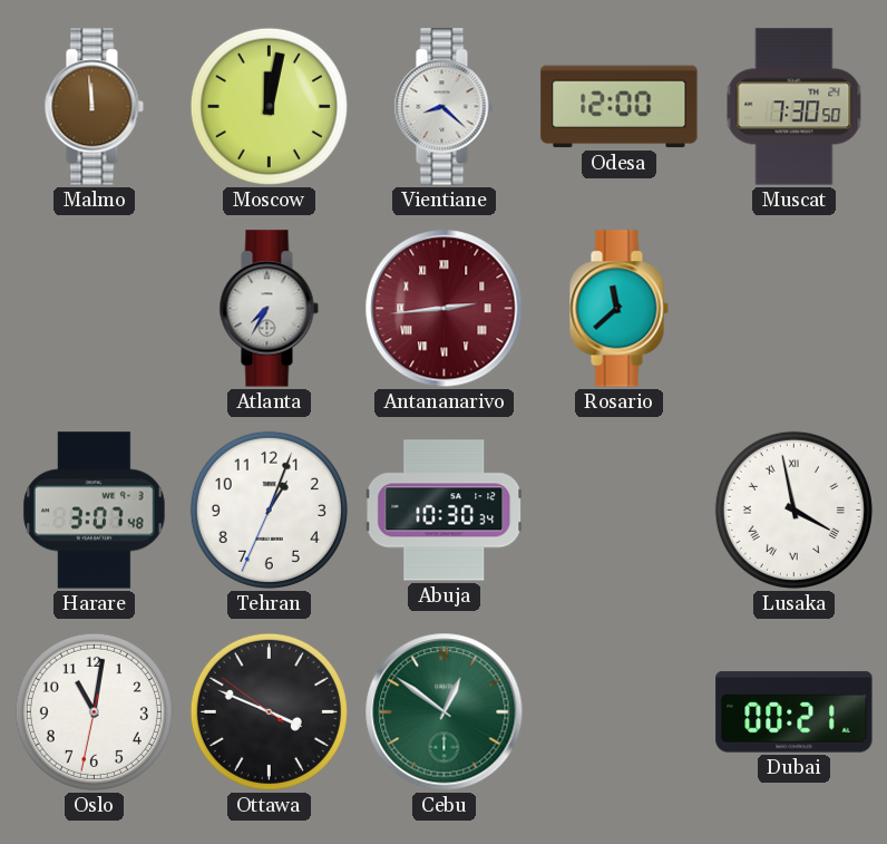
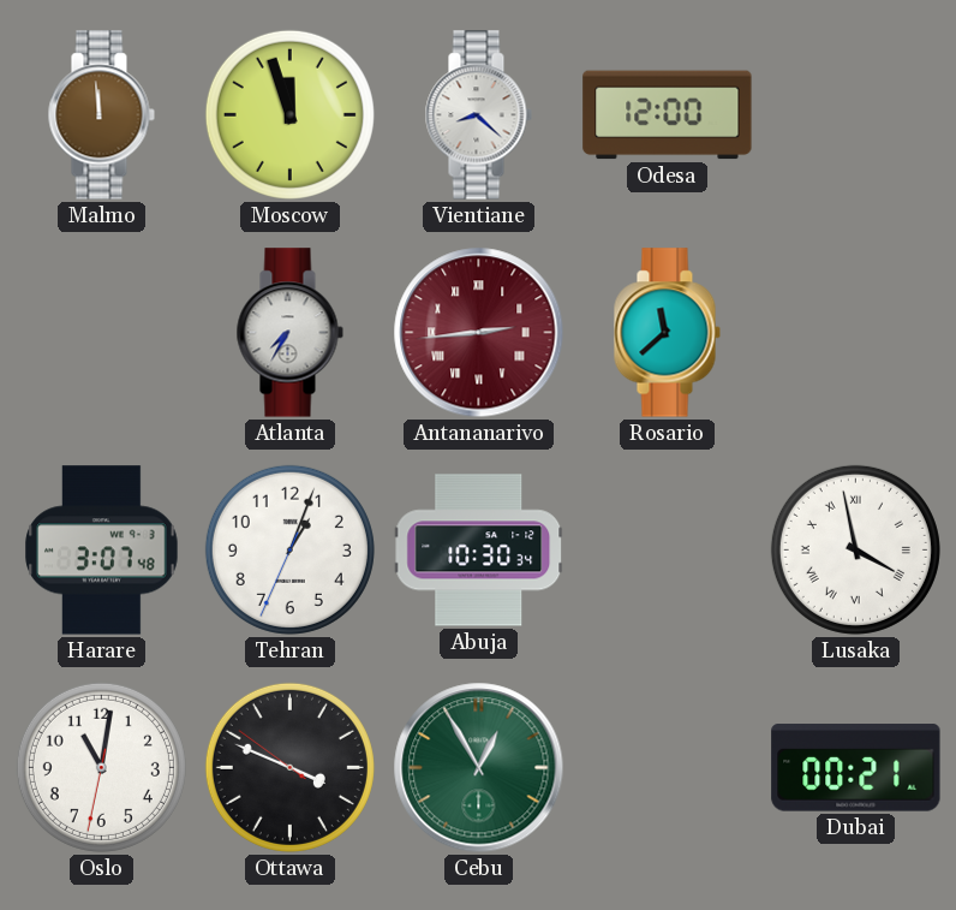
Moscow: 12:02 -> 11:57
Muscat: 7:30 -> none
Cebu: 12:51 -> 12:55
